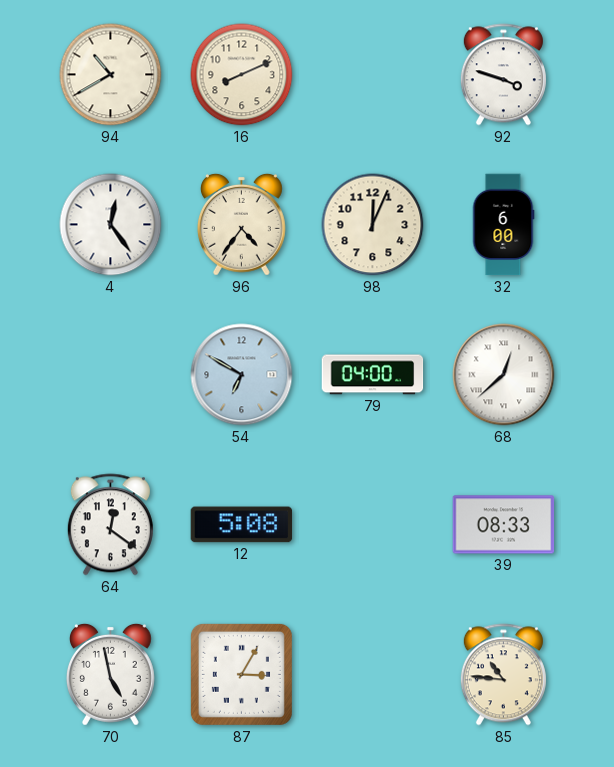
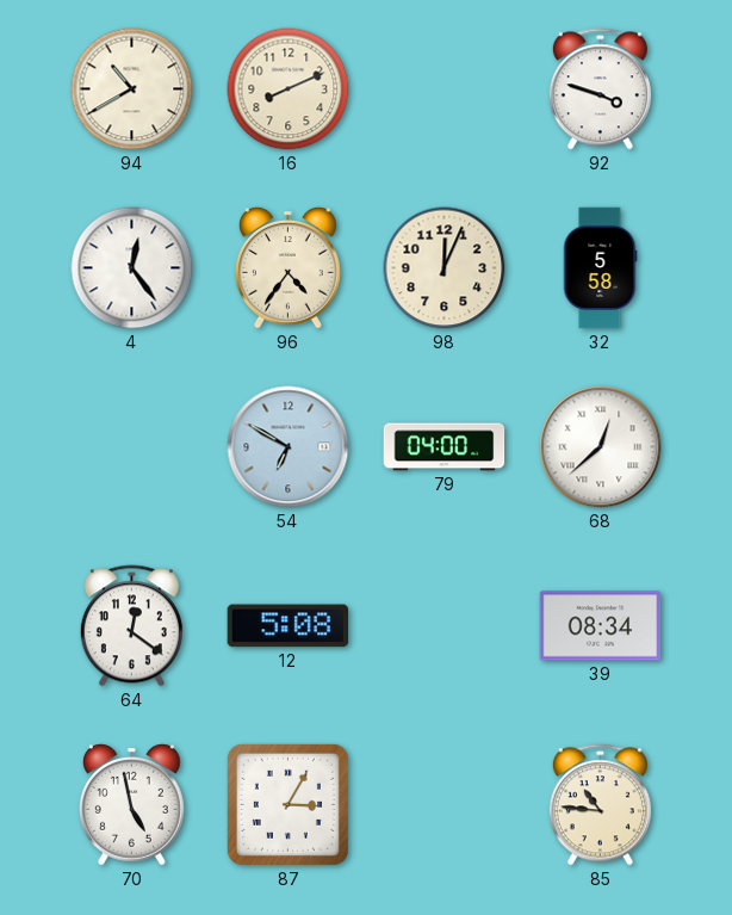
32: 6:00 -> 5:58
39: 08:33 -> 08:34
